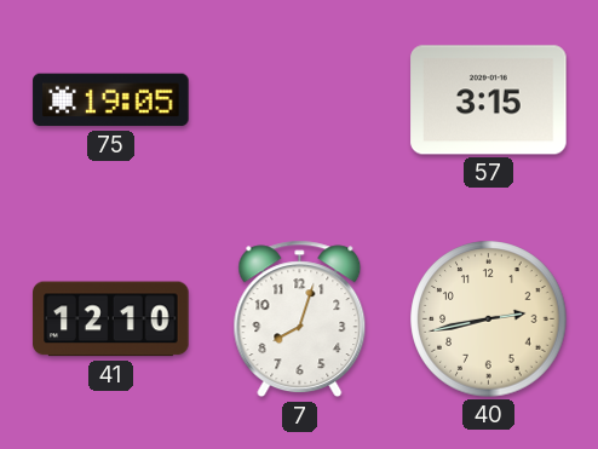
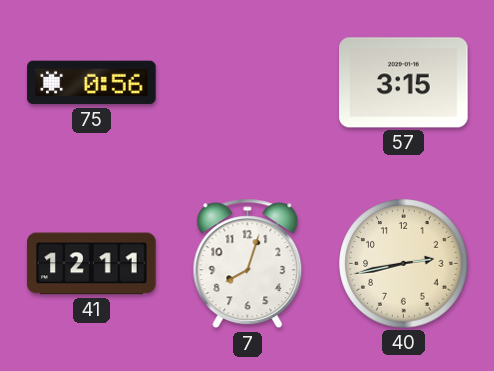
75: 19:05 -> 0:56
41: 12:10 -> 12:11
